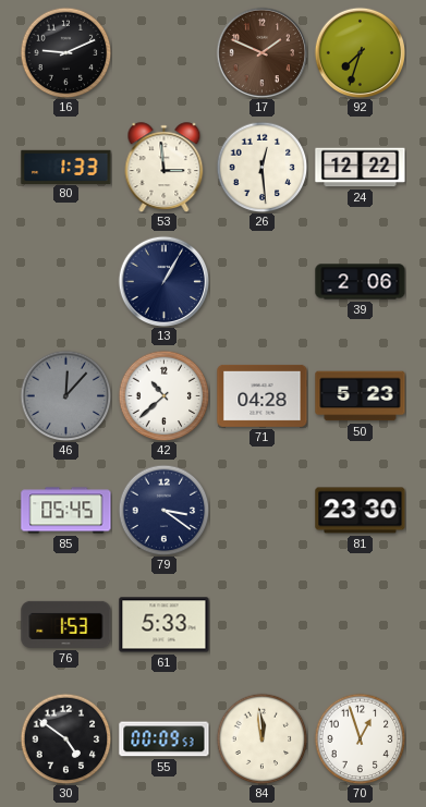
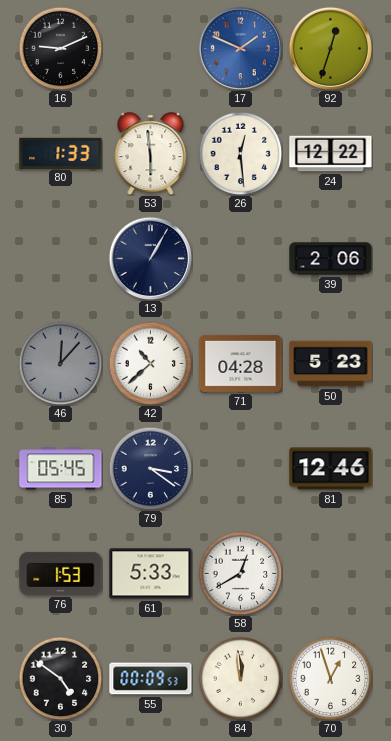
17 dial: brown -> blue
92: 7:33 -> 12:33
53: 2:59 -> 5:59
81: 23:30 -> 12:46
58: none -> 12:40
